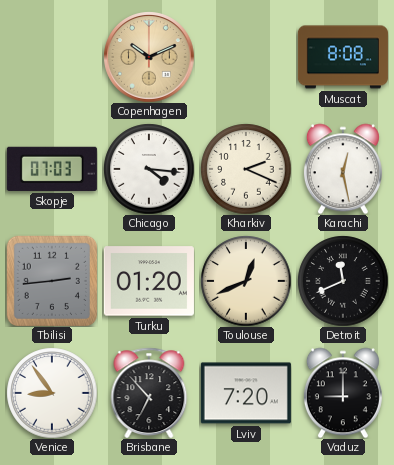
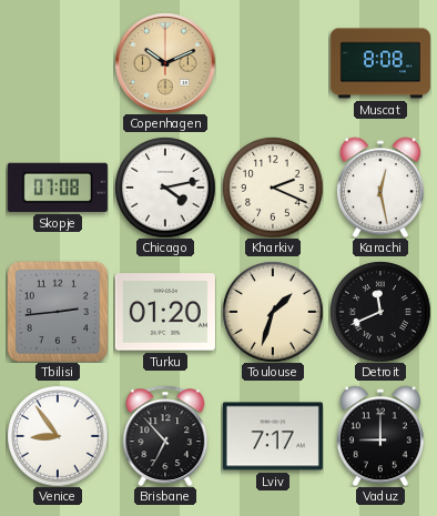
Skopje: 07:03 -> 07:08
Chicago: 4:16 -> 4:13
Toulouse: 12:41 -> 1:33
Lviv: 7:20 -> 7:17
